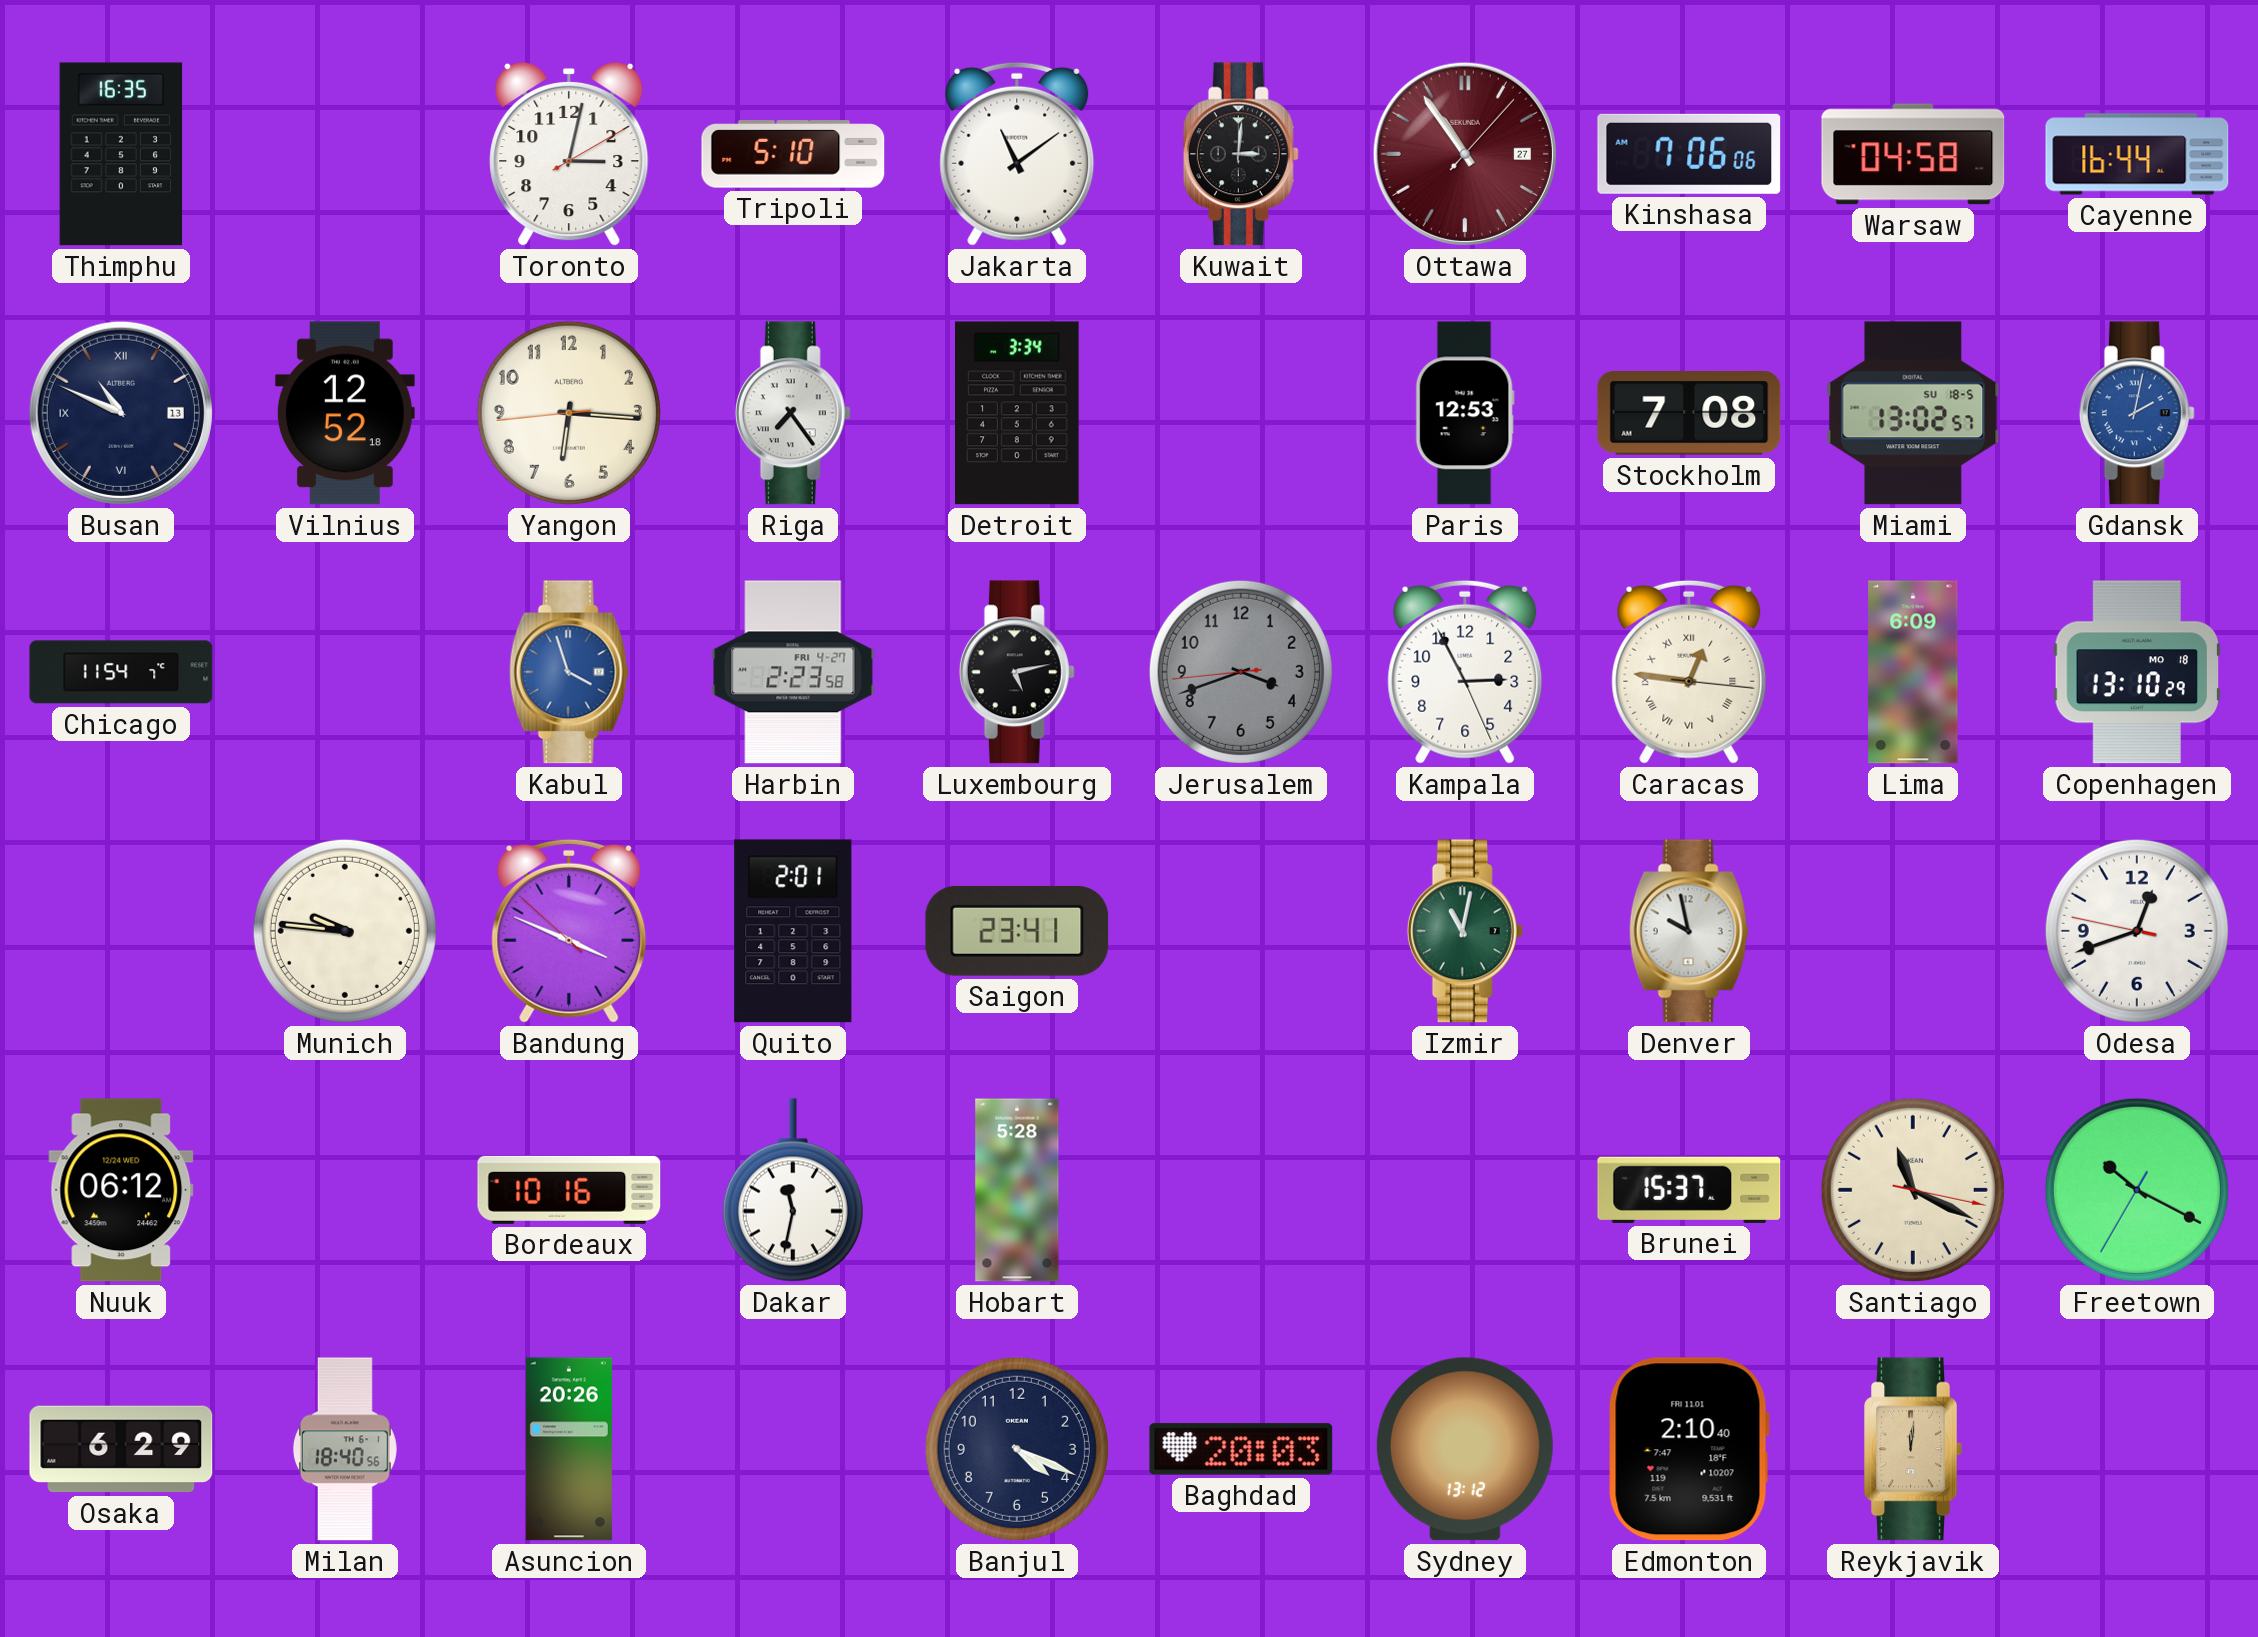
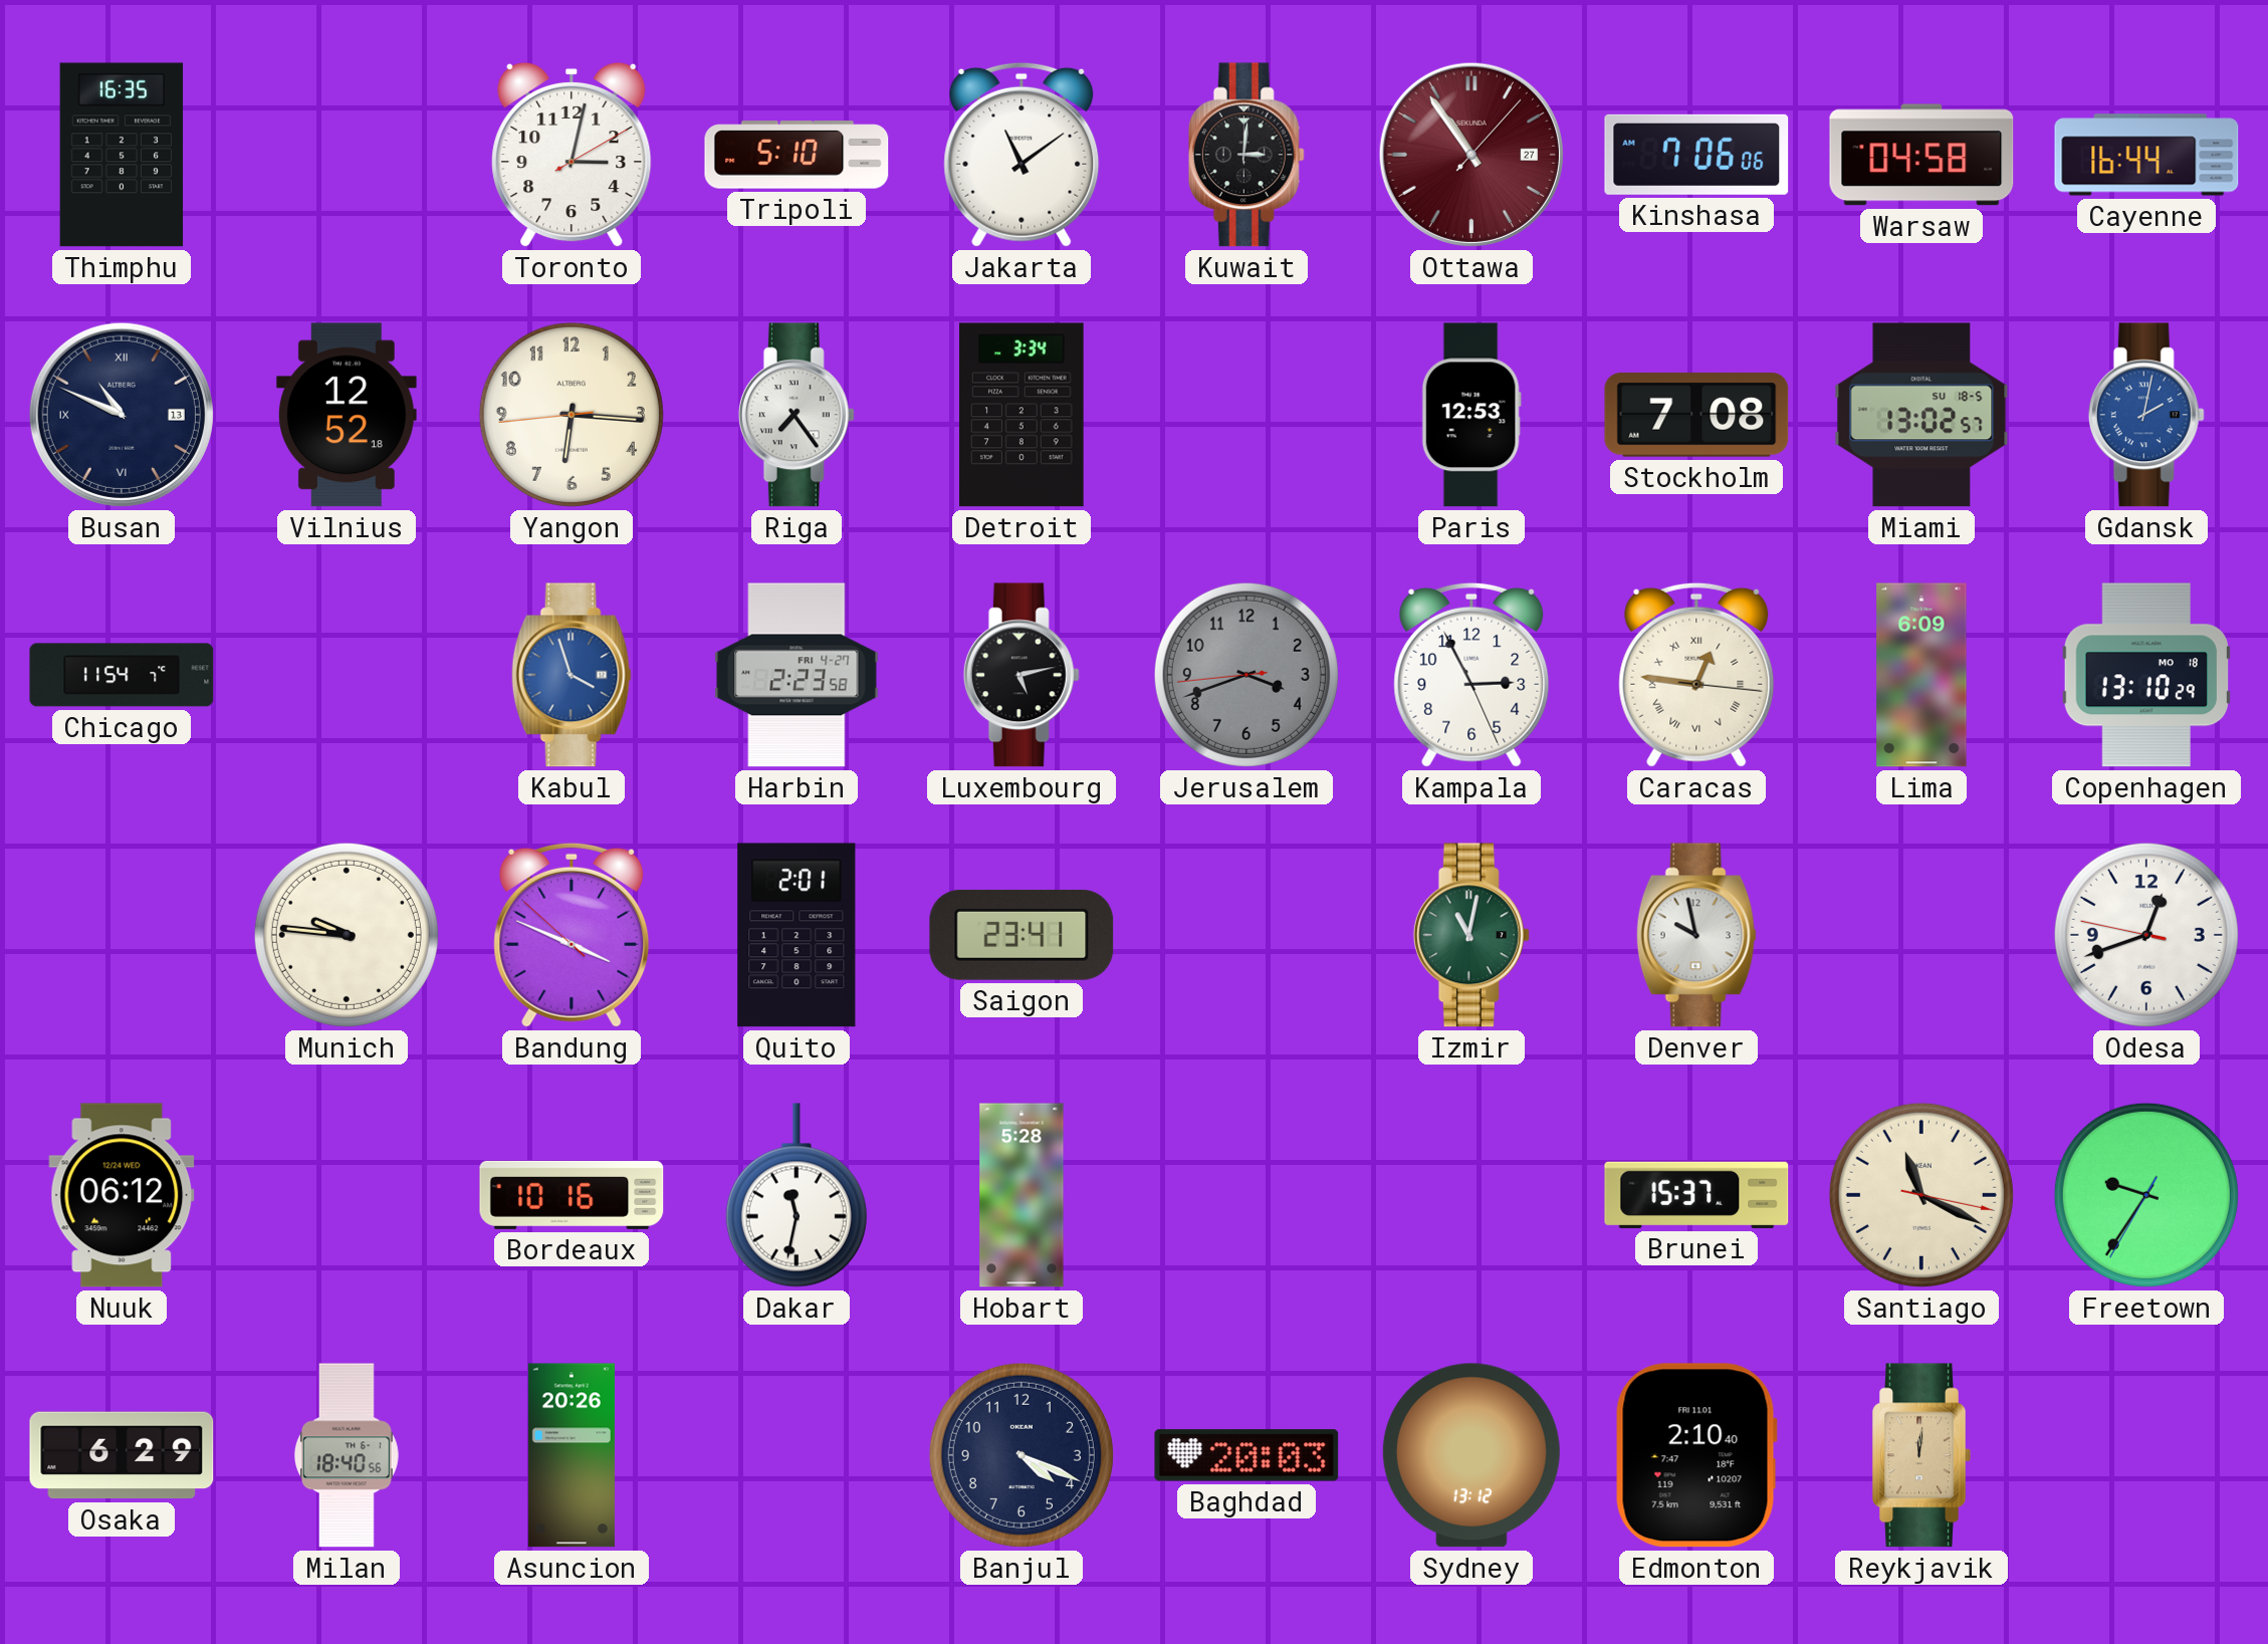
Freetown: 10:19 -> 9:35
